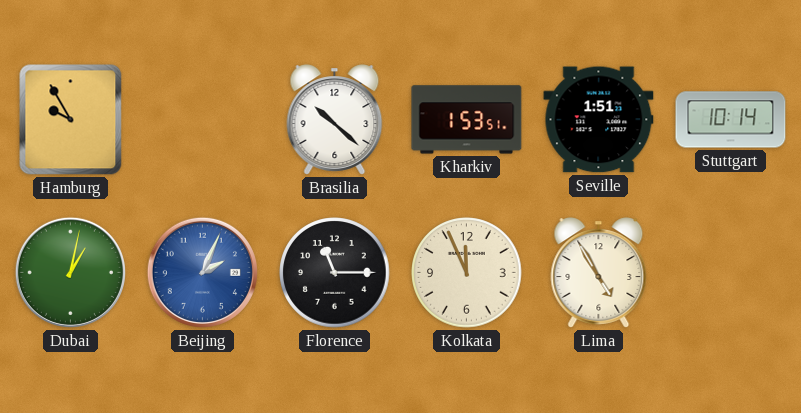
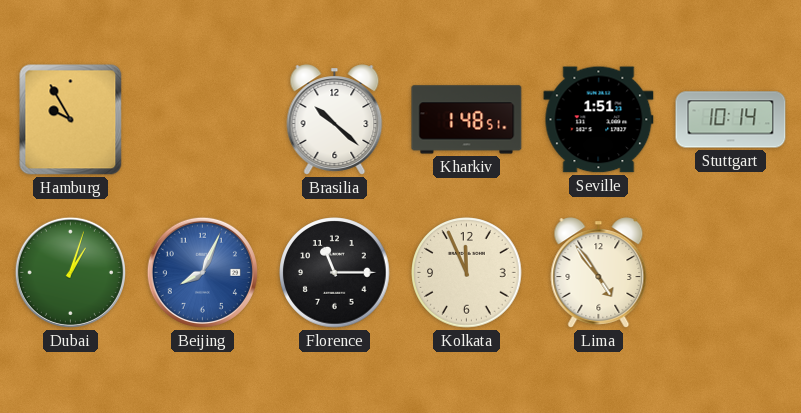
Kharkiv: 1:53 -> 1:48
Dubai: 1:02 -> 1:03
Beijing: 2:04 -> 8:04
Lima: 4:55 -> 4:54
